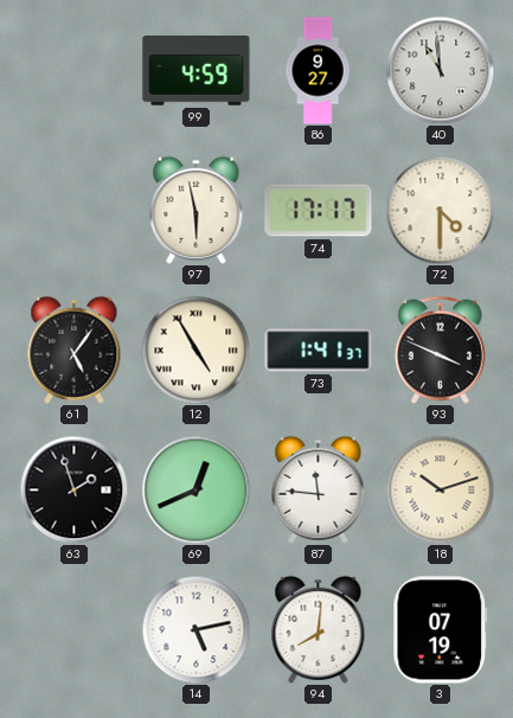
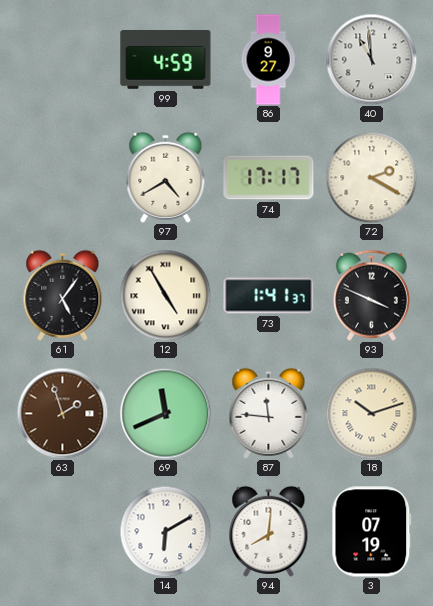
97: 5:58 -> 4:40
72: 4:30 -> 2:20
63 dial: black -> brown
69: 12:41 -> 11:41
14: 5:13 -> 6:10
